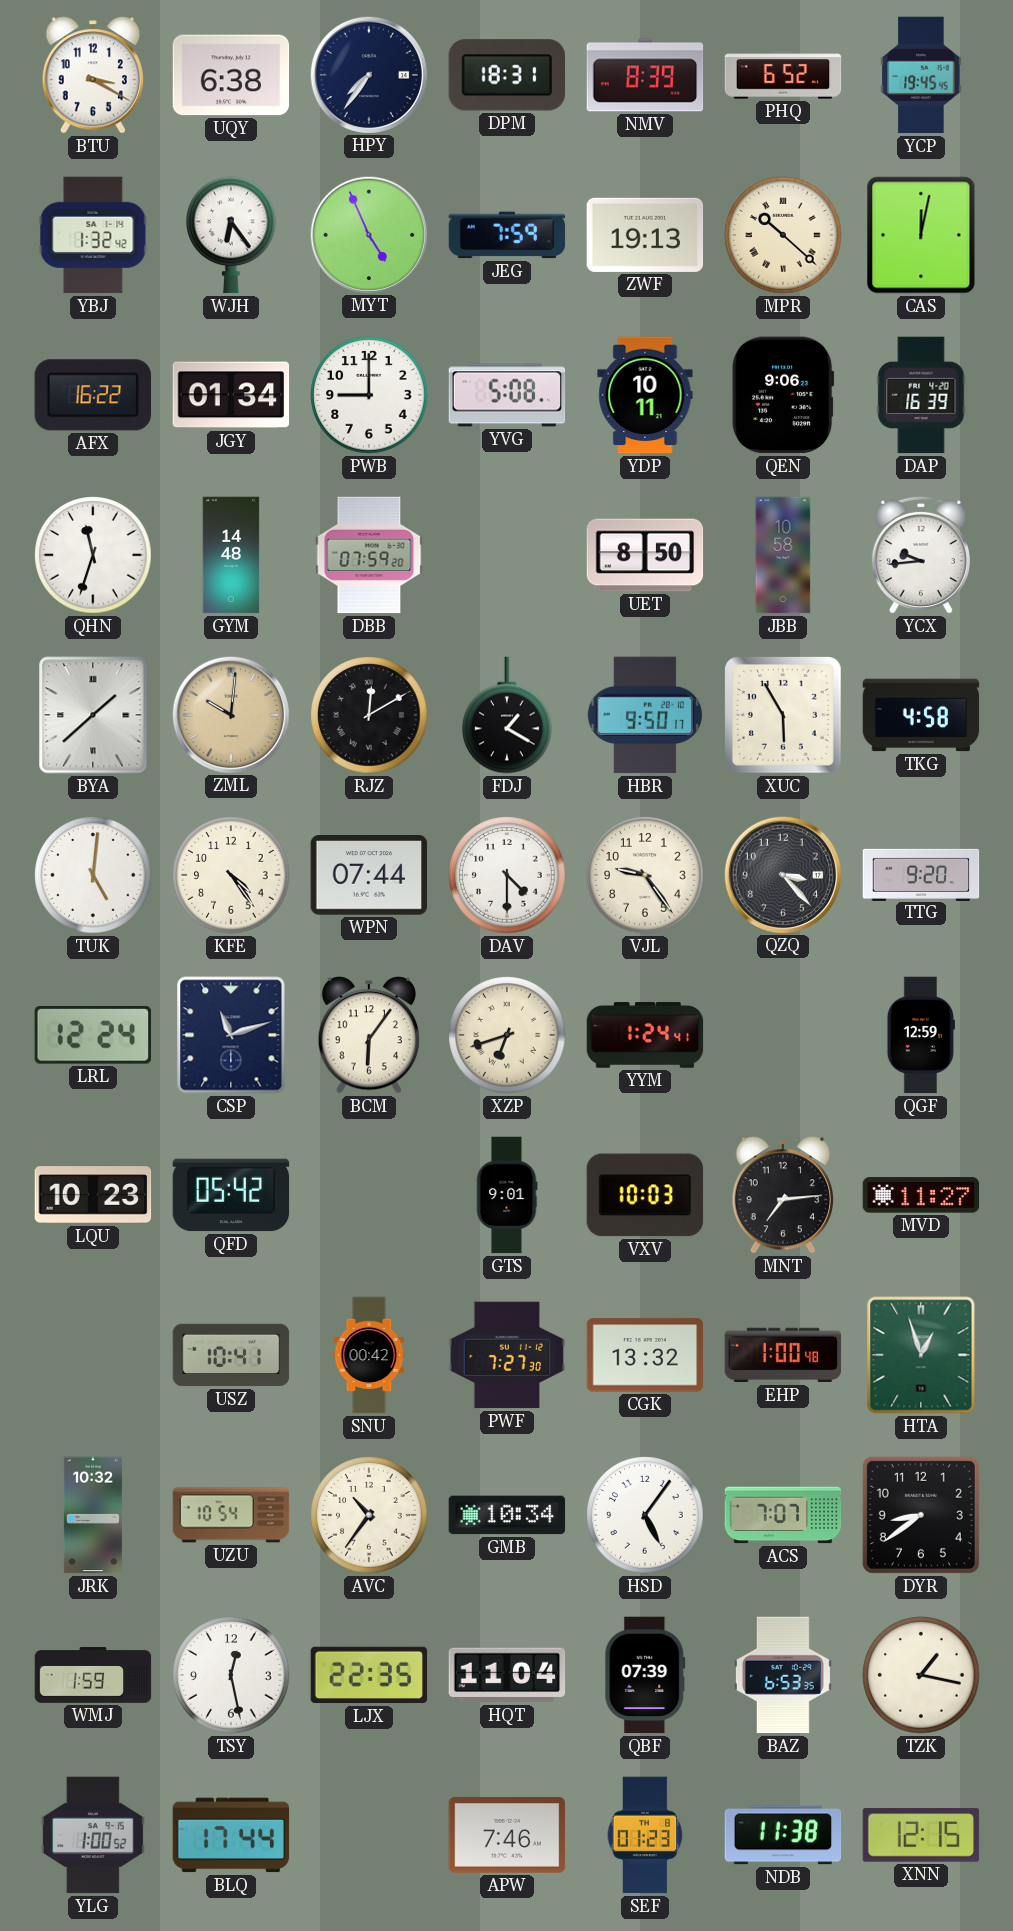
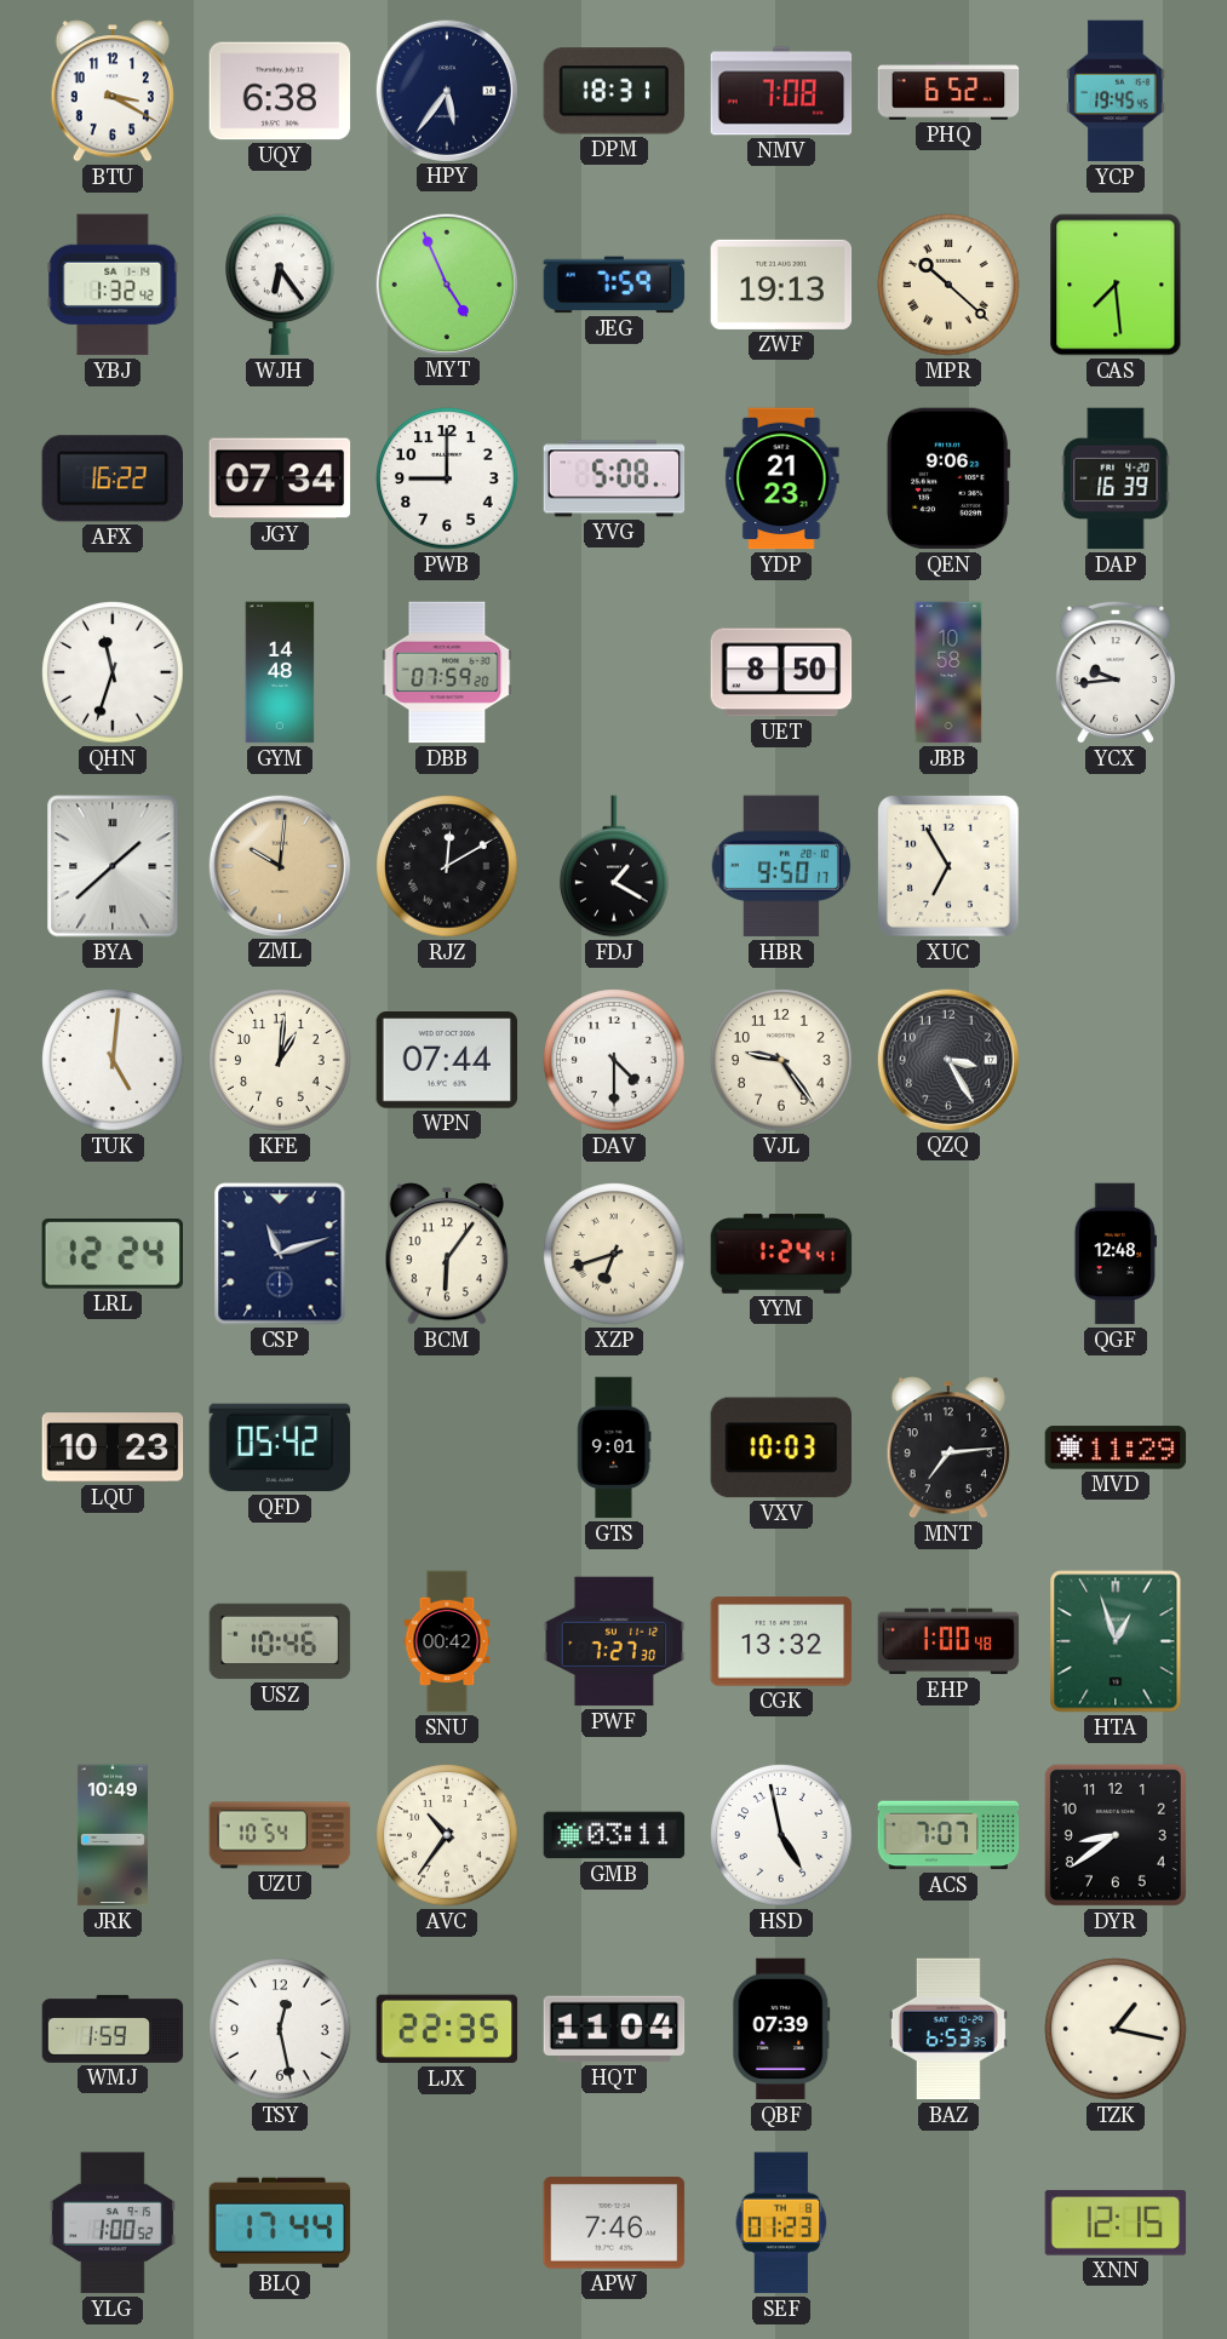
HPY: 7:36 -> 5:36
NMV: 8:39 -> 7:08
CAS: 12:02 -> 7:29
JGY: 01:34 -> 07:34
YDP: 10:11 -> 21:23
XUC: 5:55 -> 6:55
TKG: 4:58 -> none
KFE: 4:24 -> 1:01
QZQ: 3:23 -> 3:25
TTG: 9:20 -> none
QGF: 12:59 -> 12:48
MVD: 11:27 -> 11:29
USZ: 10:41 -> 10:46
JRK: 10:32 -> 10:49
GMB: 10:34 -> 03:11
HSD: 5:06 -> 4:58
NDB: 11:38 -> none
